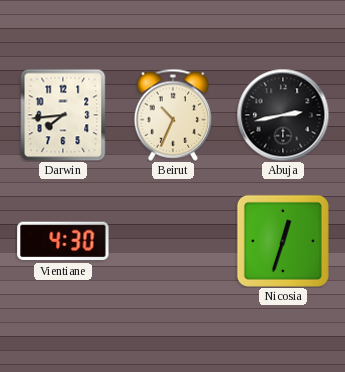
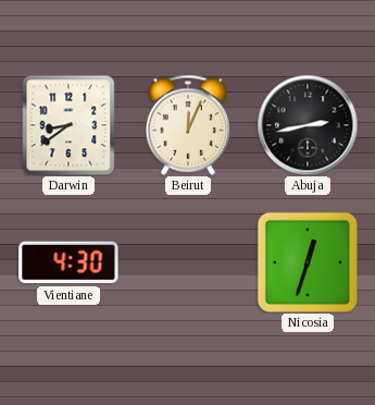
Darwin: 7:44 -> 8:39
Beirut: 10:34 -> 12:04
